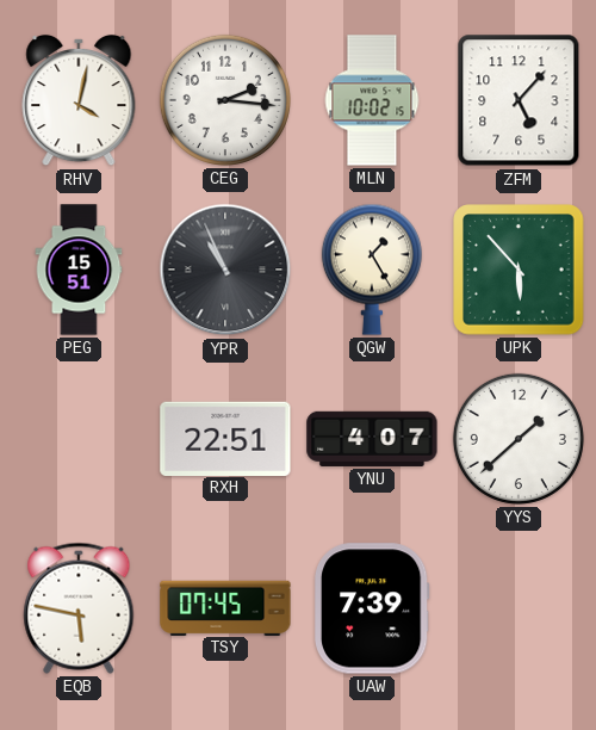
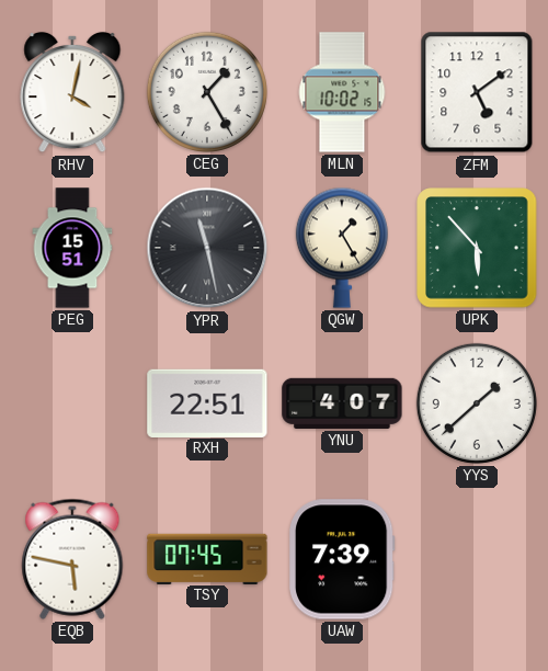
CEG: 2:16 -> 1:25
ZFM: 5:07 -> 5:09
YPR: 10:56 -> 11:28
